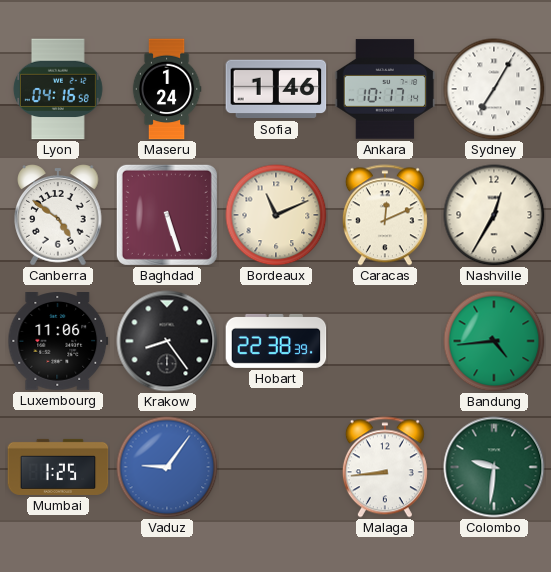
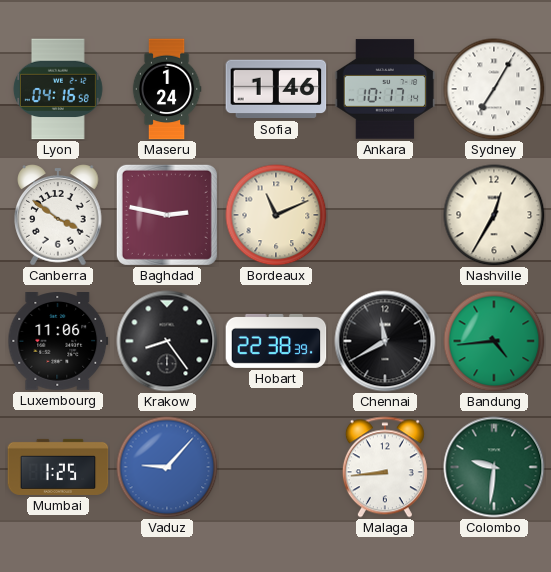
Canberra: 4:51 -> 3:51
Baghdad: 5:27 -> 2:47
Caracas: 12:11 -> none
Chennai: none -> 11:40
Vaduz: 9:06 -> 9:07
